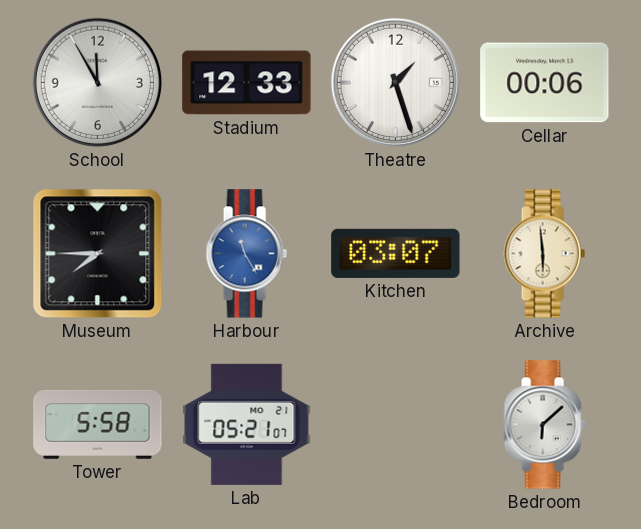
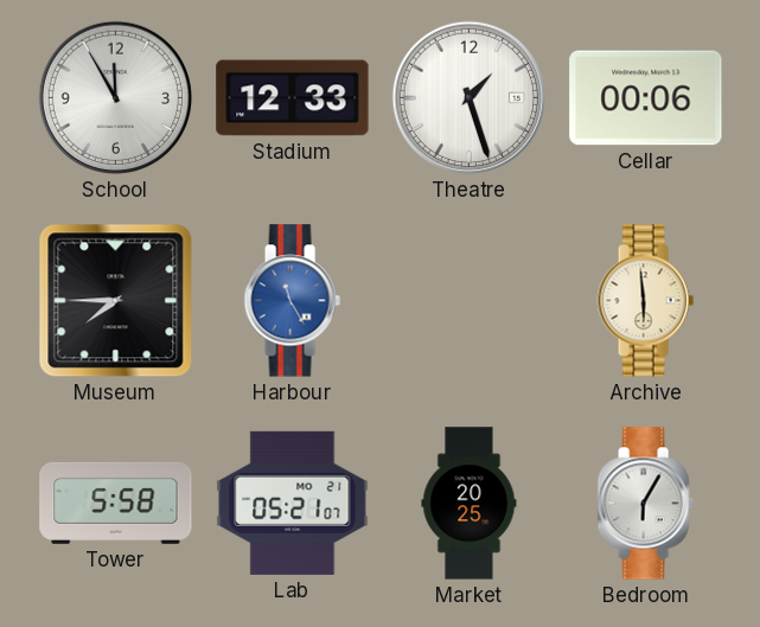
Kitchen: 03:07 -> none
Market: none -> 20:25
Bedroom: 6:08 -> 6:05
